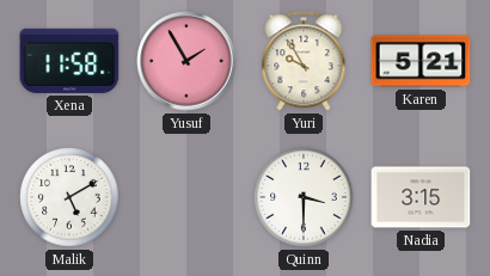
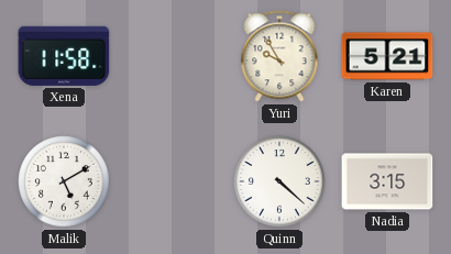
Yusuf: 1:55 -> none
Quinn: 3:30 -> 4:22
